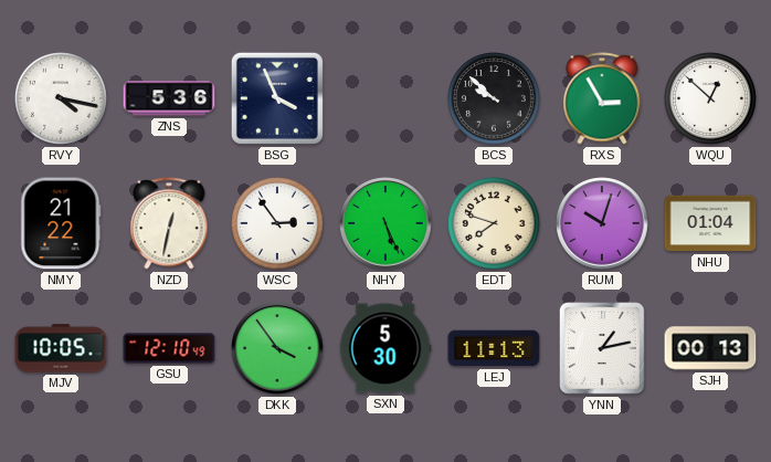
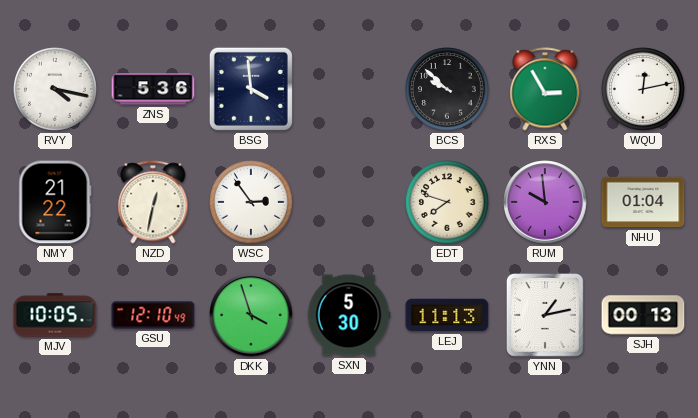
BSG: 3:56 -> 3:59
WQU: 12:52 -> 12:13
NHY: 5:26 -> none
RUM: 10:03 -> 9:59
DKK: 3:54 -> 3:57
